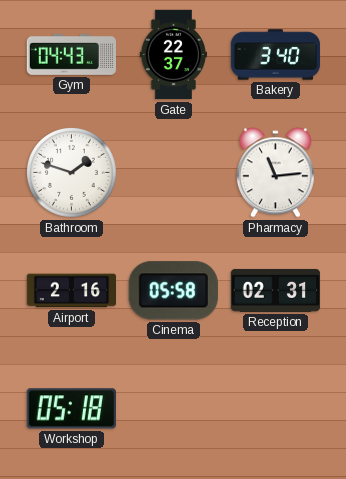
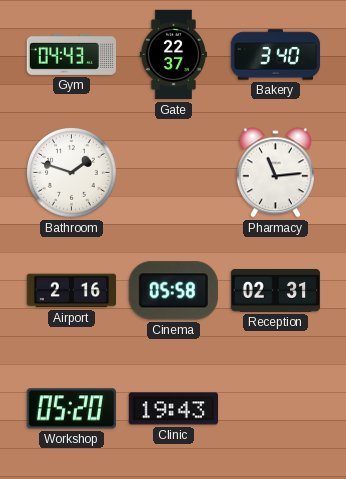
Workshop: 05:18 -> 05:20
Clinic: none -> 19:43
